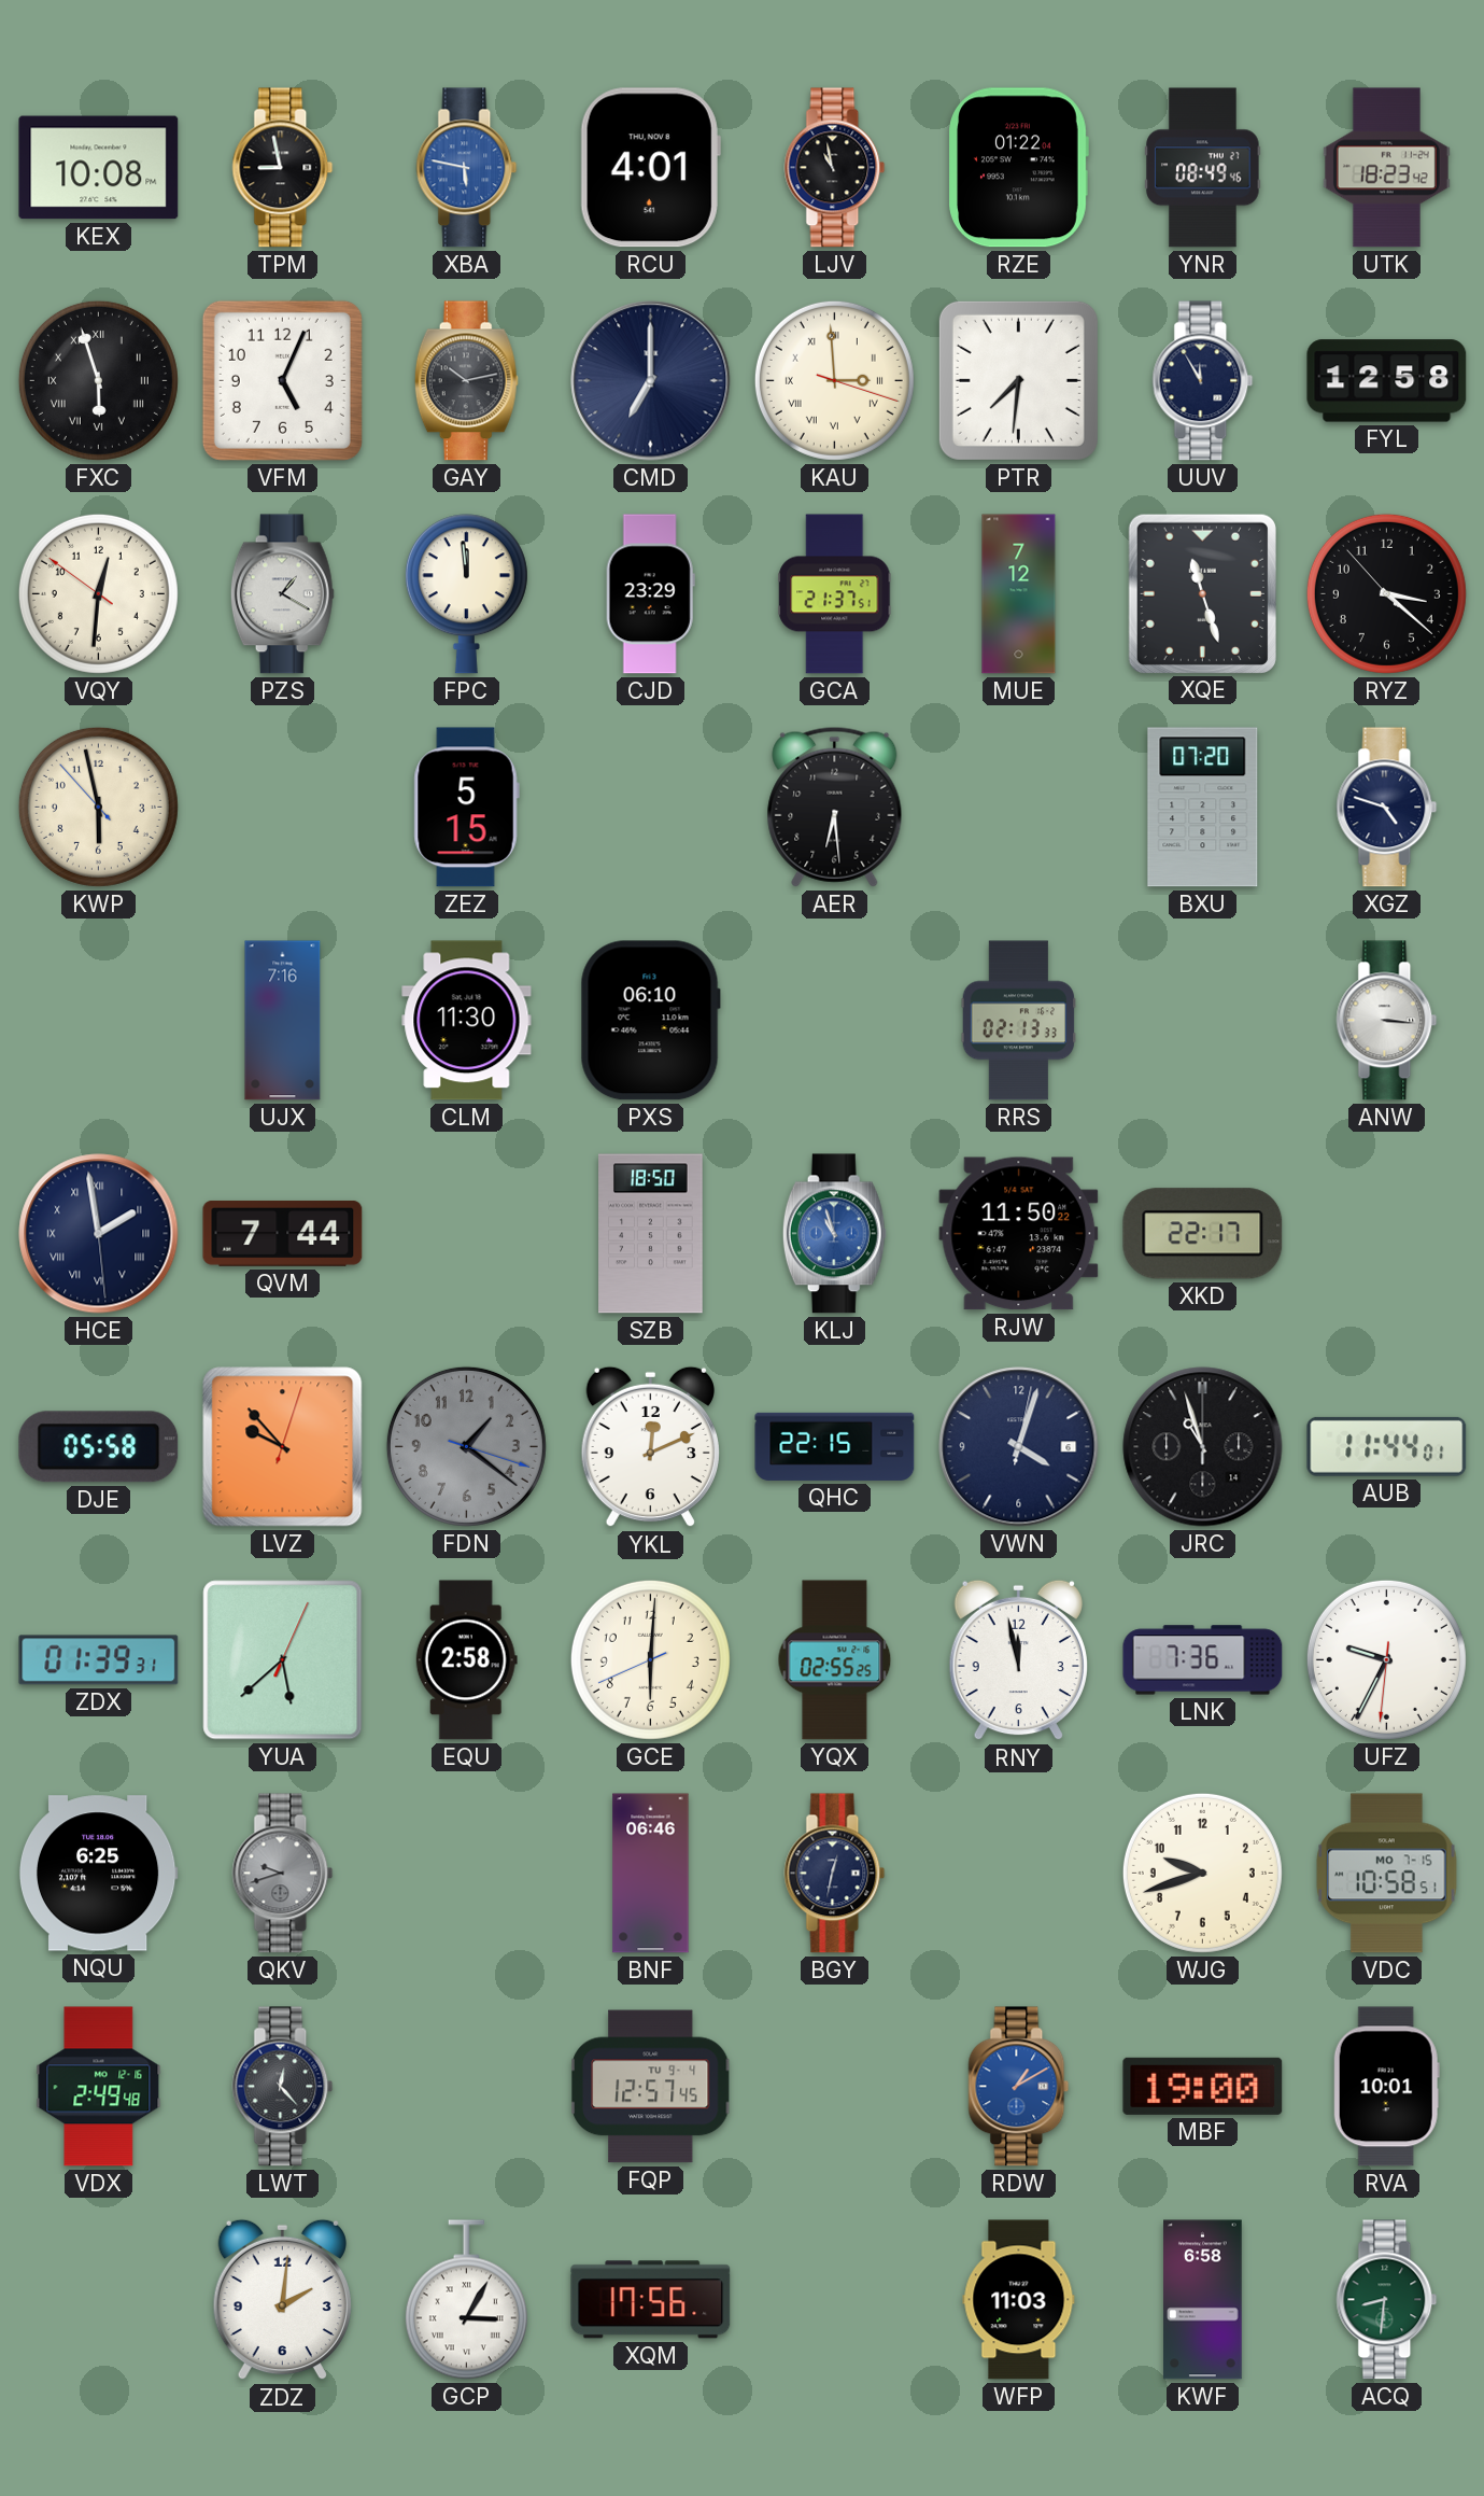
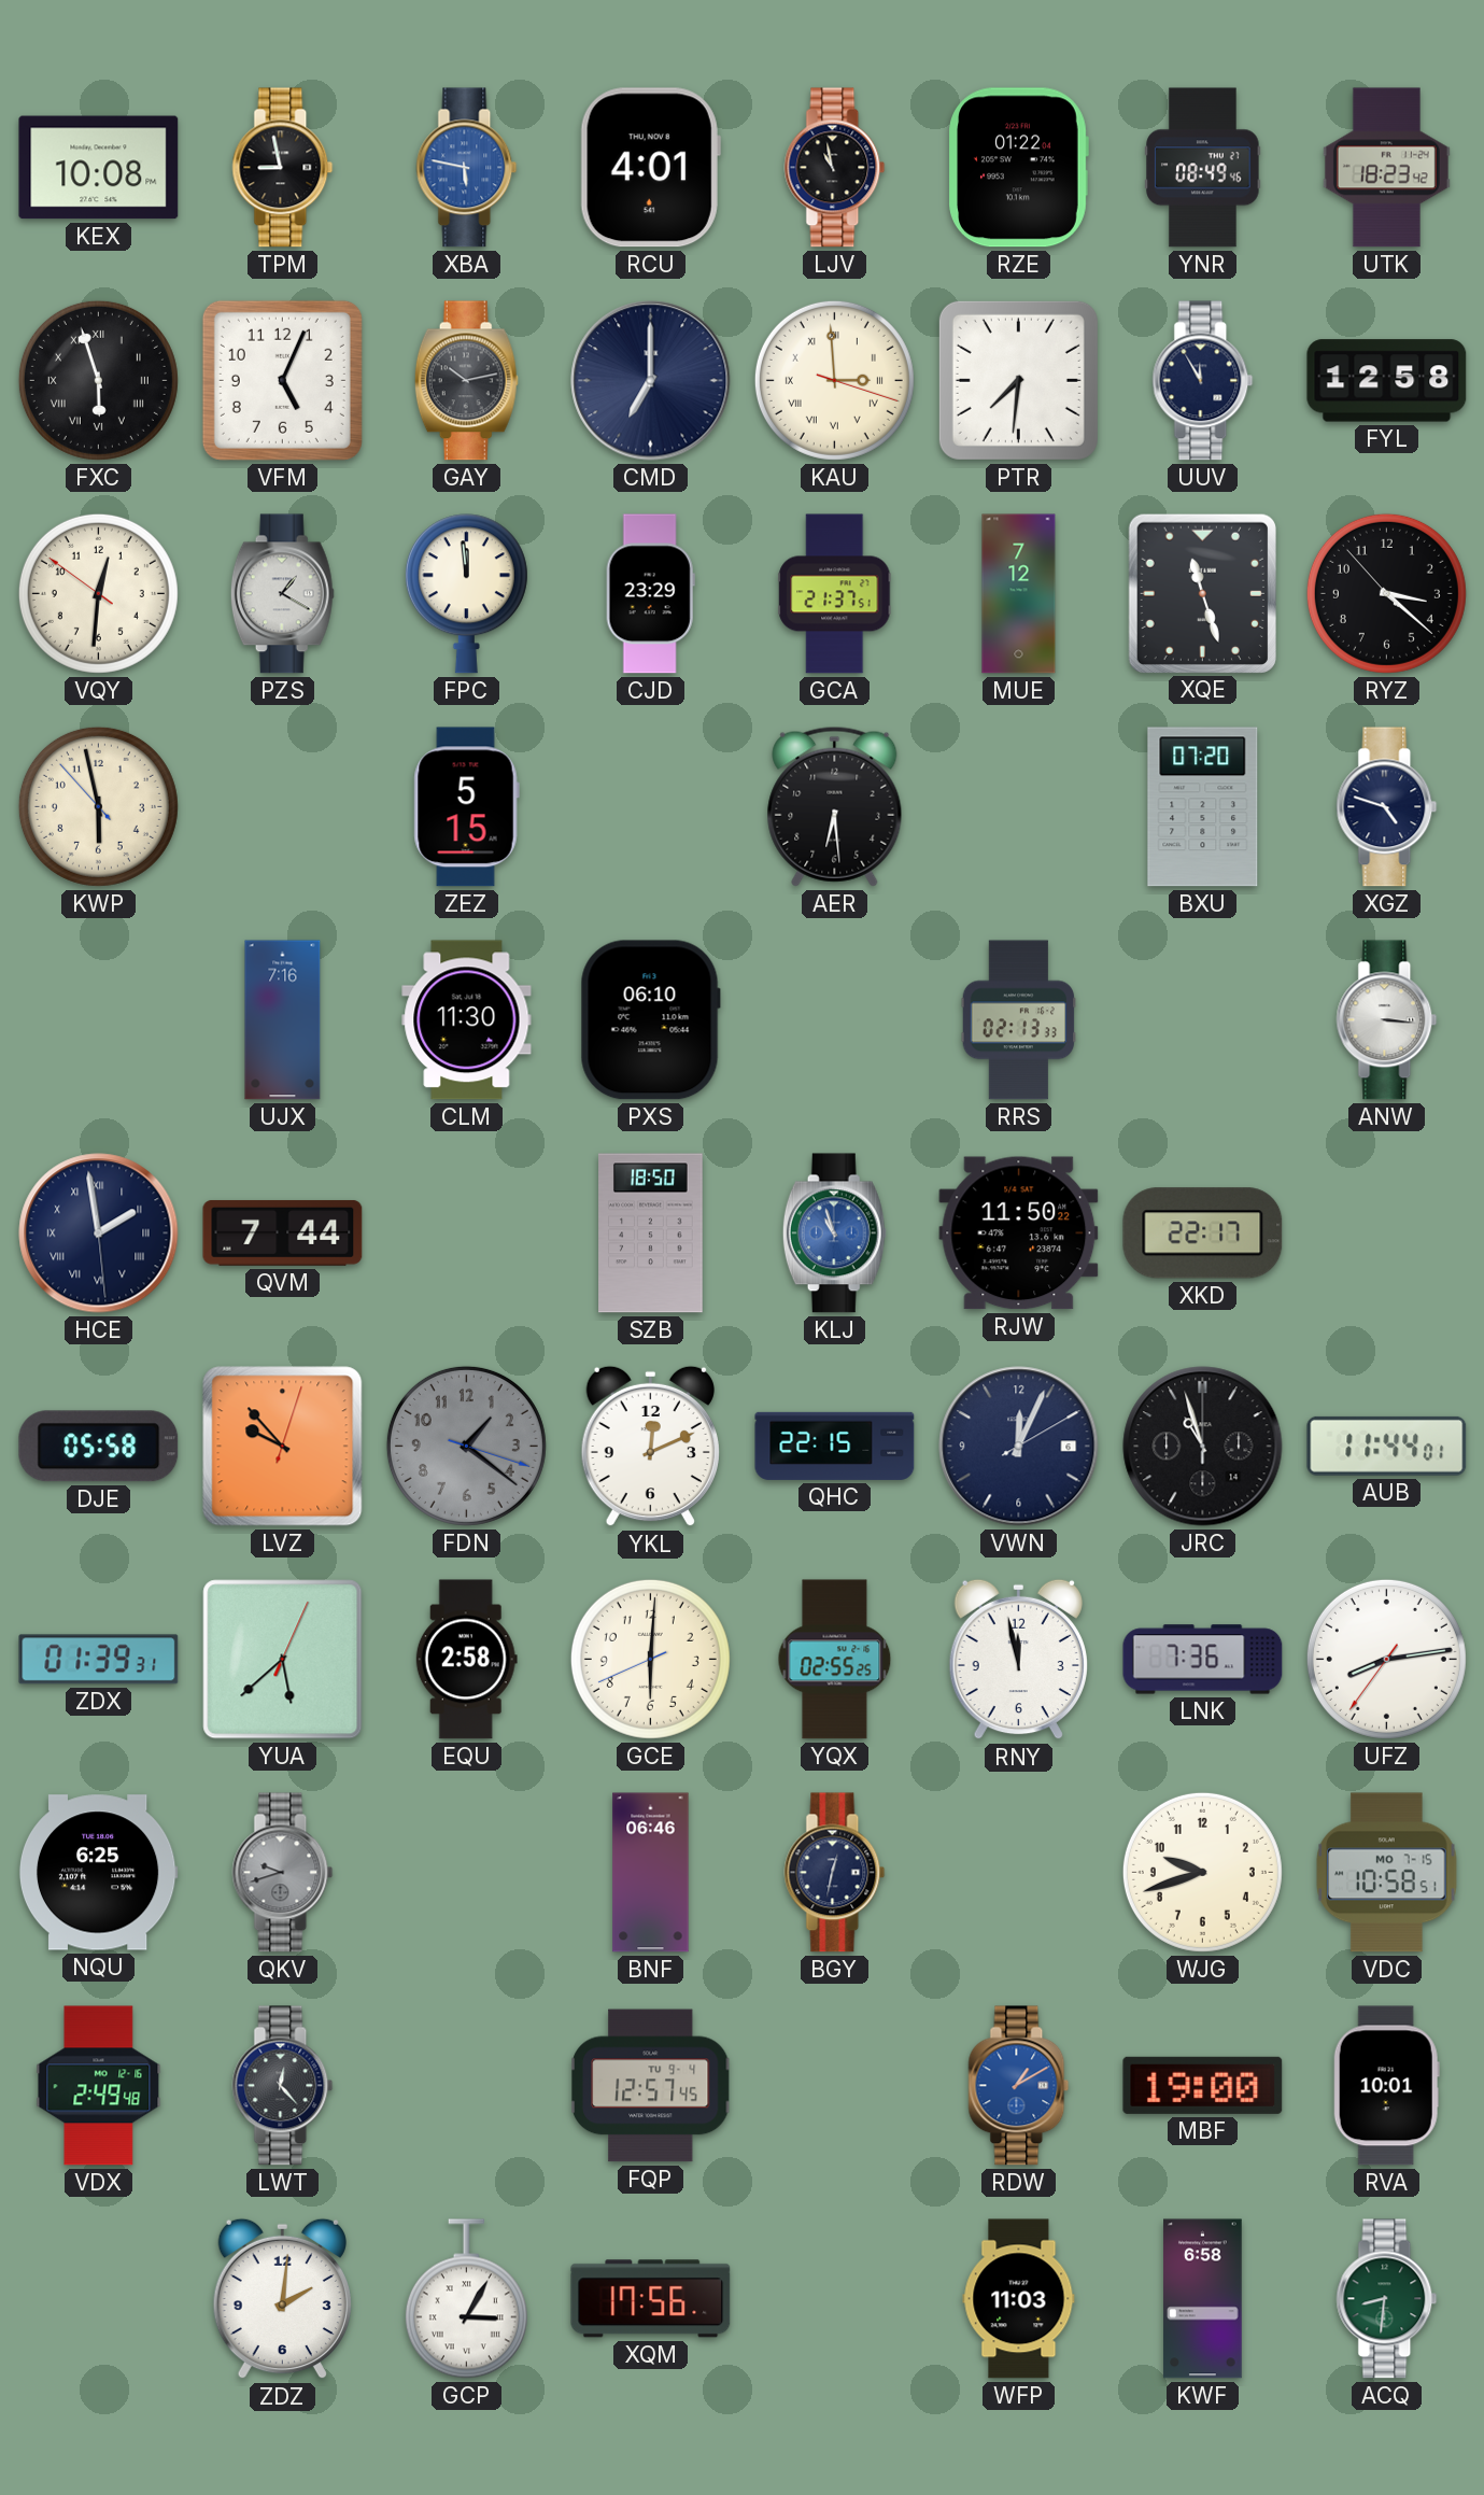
VWN: 4:03 -> 12:04
UFZ: 9:34 -> 8:13
